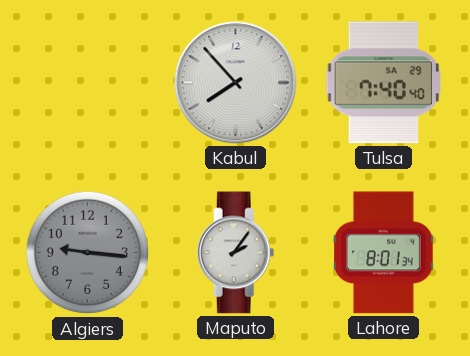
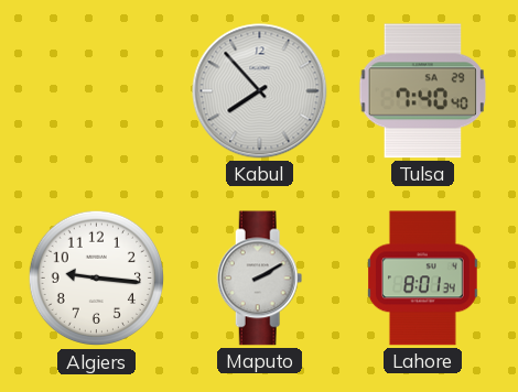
Algiers dial: grey -> white
Maputo: 2:06 -> 2:10
